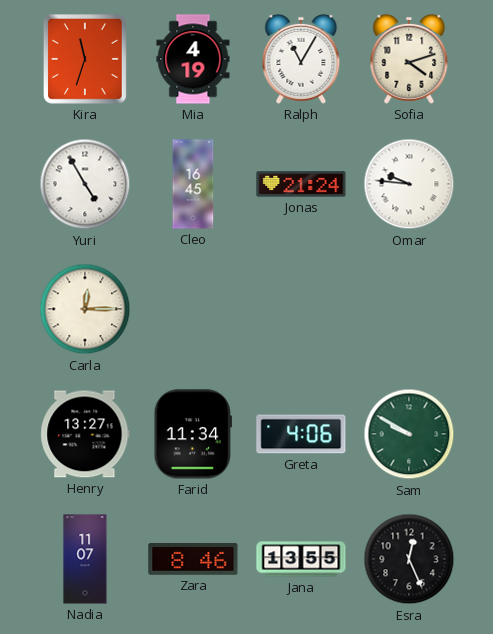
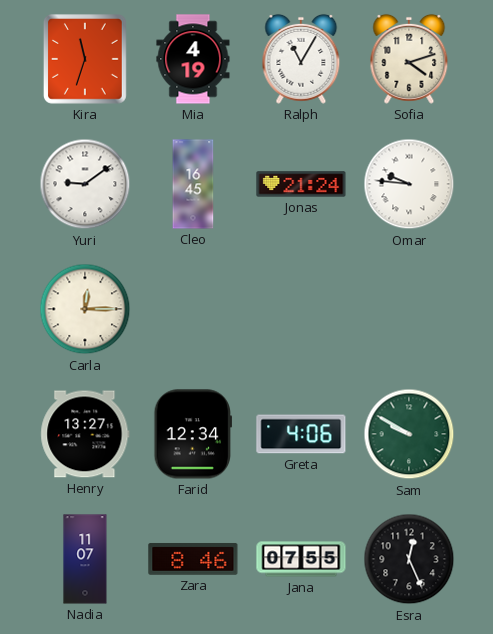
Yuri: 4:55 -> 9:09
Farid: 11:34 -> 12:34
Jana: 13:55 -> 07:55
